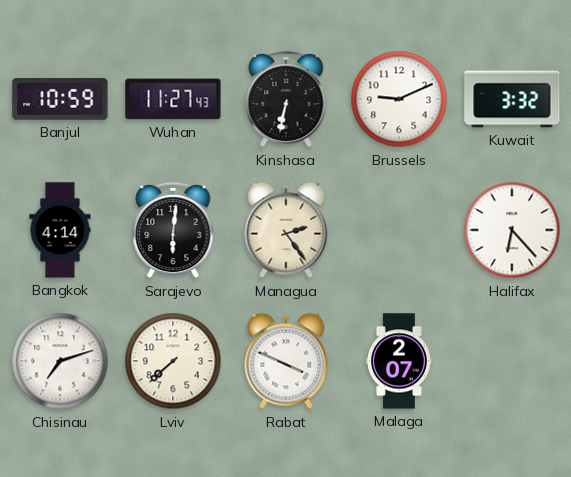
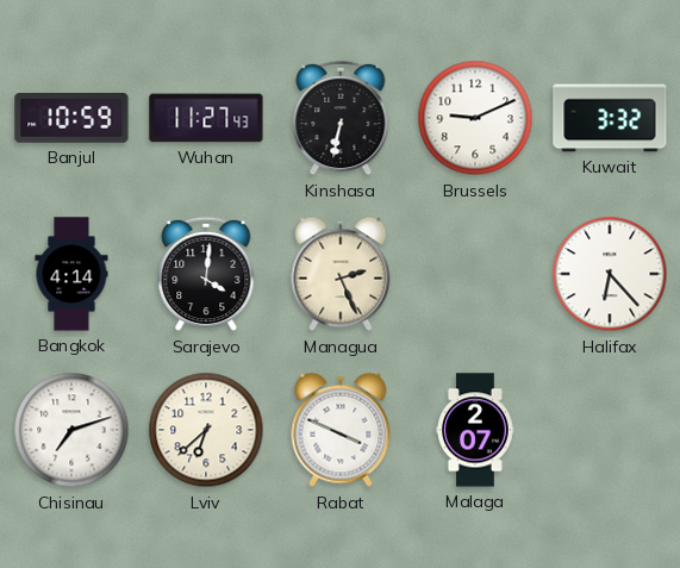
Sarajevo: 6:01 -> 4:01
Managua: 2:24 -> 2:26
Lviv: 7:38 -> 6:38
